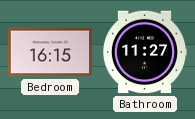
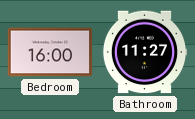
Bedroom: 16:15 -> 16:00
